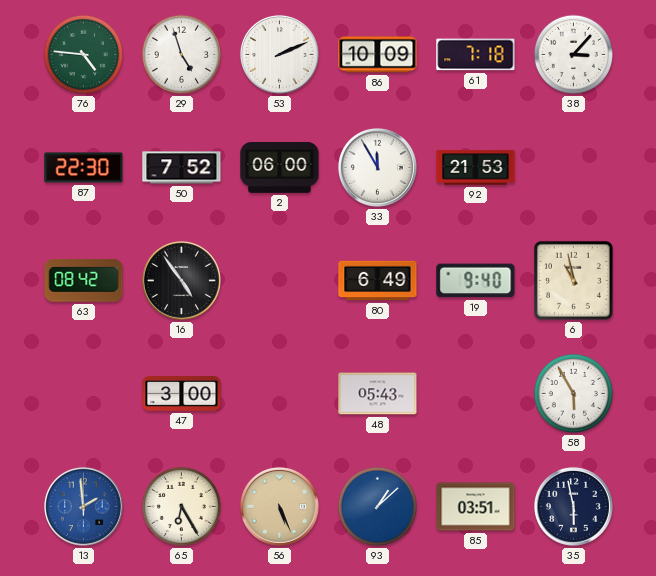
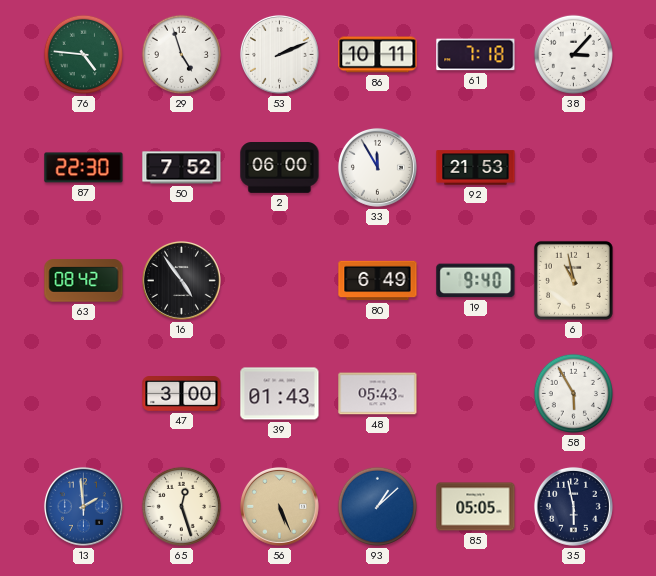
86: 10:09 -> 10:11
39: none -> 01:43
65: 6:25 -> 12:27
85: 03:51 -> 05:05
